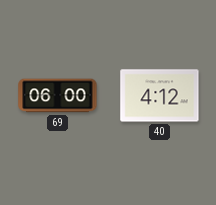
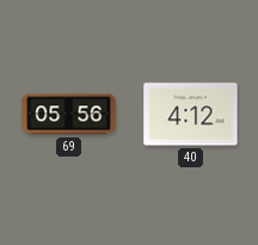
69: 06:00 -> 05:56
